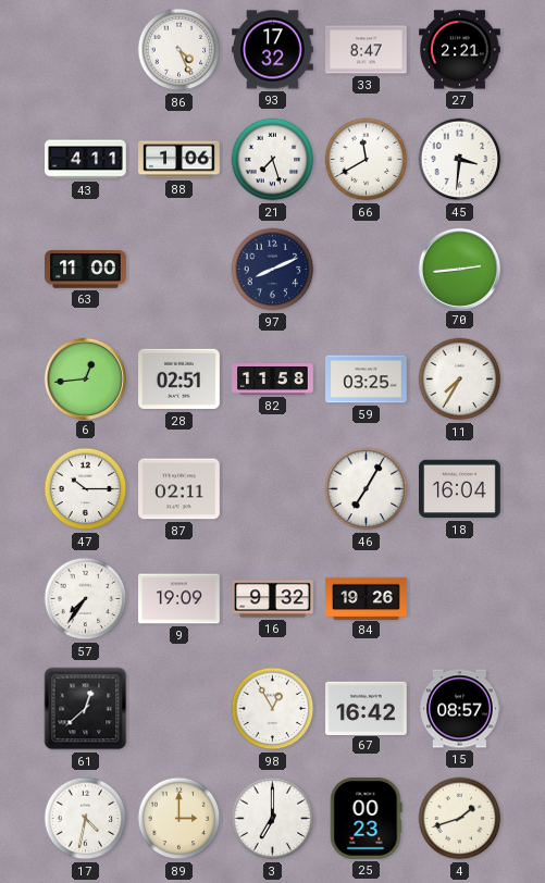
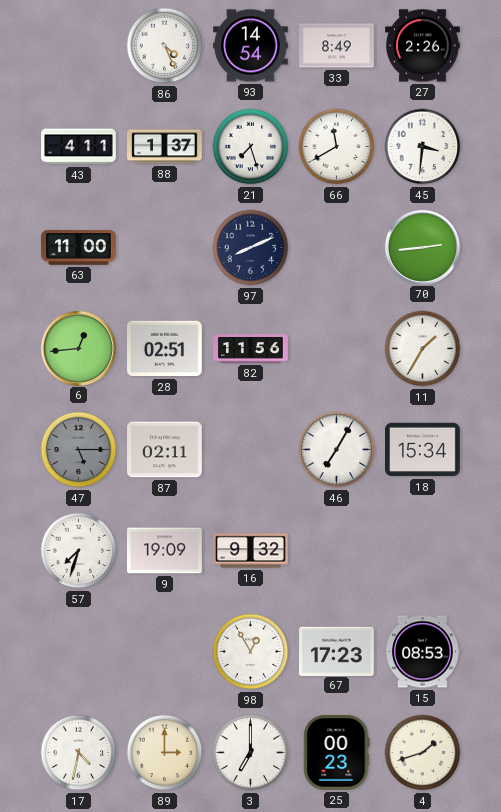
93: 17:32 -> 14:54
33: 8:47 -> 8:49
27: 2:21 -> 2:26
88: 1:06 -> 1:37
82: 11:58 -> 11:56
59: 03:25 -> none
11: 7:35 -> 1:35
47: 10:15 -> 5:15
47 dial: white -> grey
18: 16:04 -> 15:34
57: 7:36 -> 7:33
84: 19:26 -> none
61: 12:38 -> none
67: 16:42 -> 17:23
15: 08:57 -> 08:53
